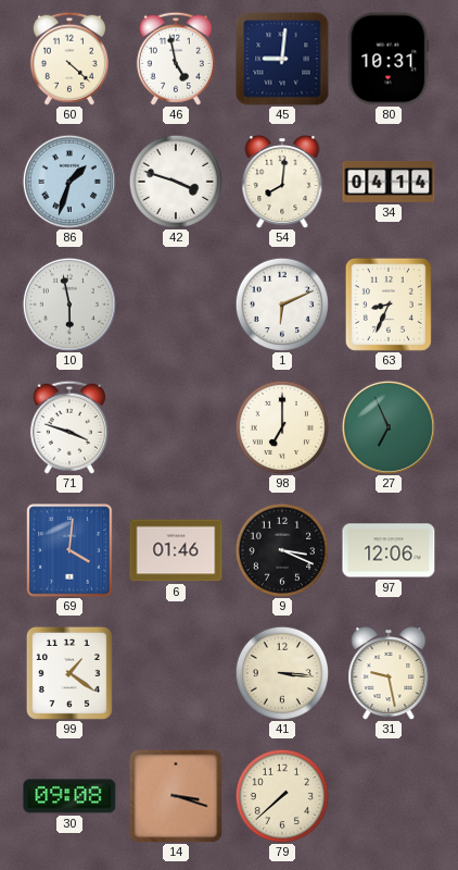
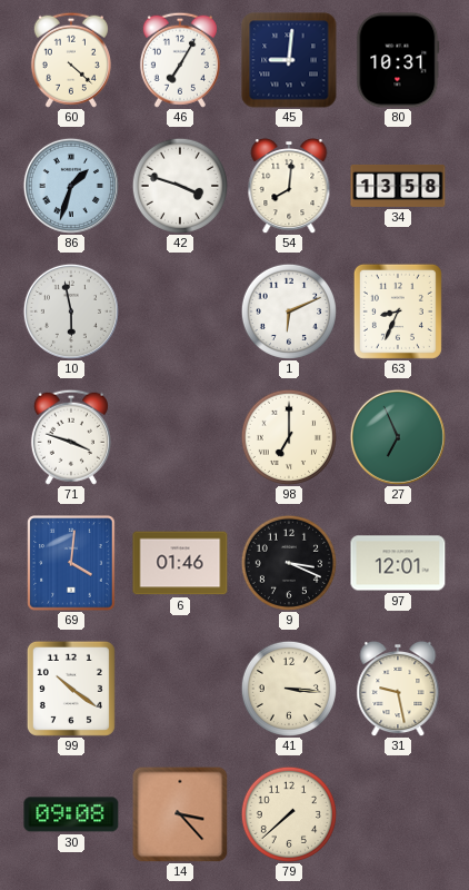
46: 4:58 -> 7:05
34: 04:14 -> 13:58
97: 12:06 -> 12:01
99: 1:21 -> 10:21
14: 3:18 -> 3:23
